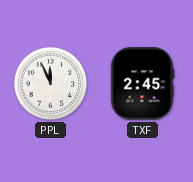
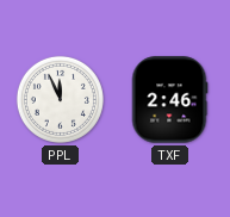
TXF: 2:45 -> 2:46
